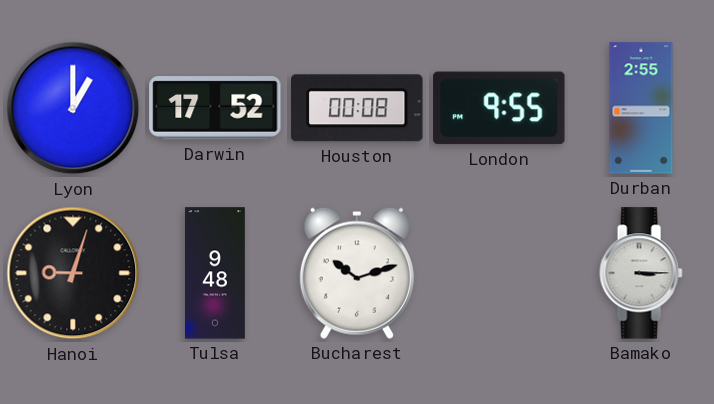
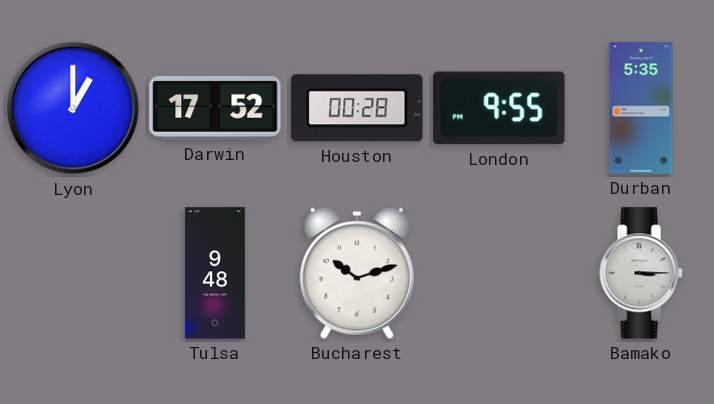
Houston: 00:08 -> 00:28
Durban: 2:55 -> 5:35
Hanoi: 9:03 -> none
